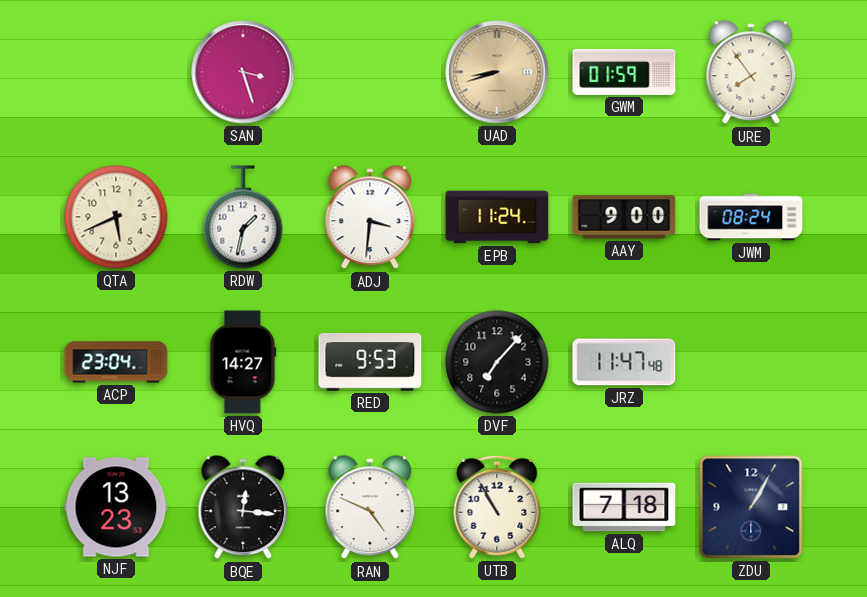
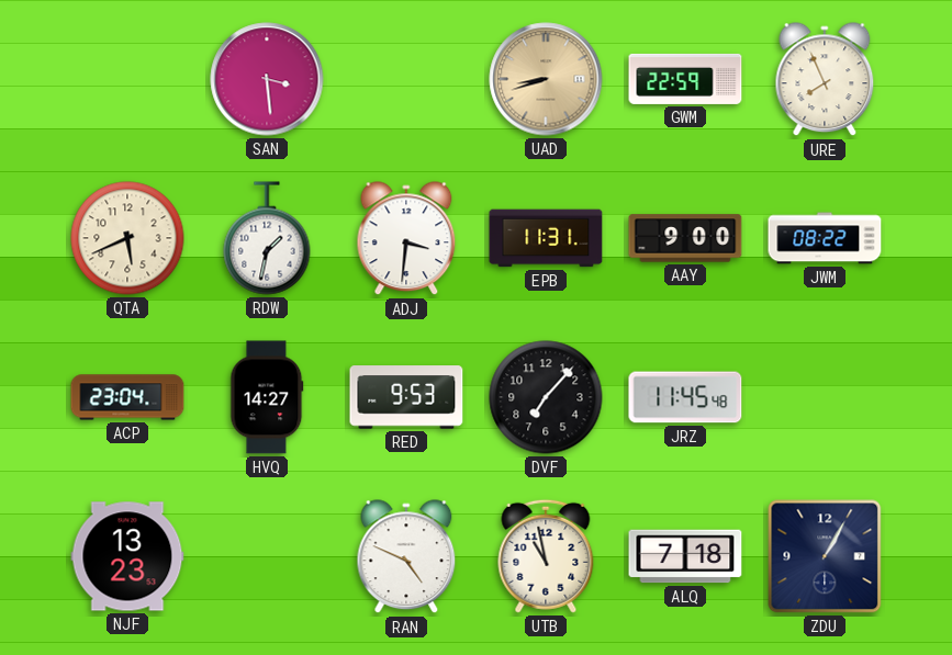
SAN: 3:27 -> 3:29
GWM: 01:59 -> 22:59
URE: 7:54 -> 7:56
EPB: 11:24 -> 11:31
JWM: 08:24 -> 08:22
JRZ: 11:47 -> 11:45
BQE: 12:16 -> none
UTB: 10:55 -> 10:58
